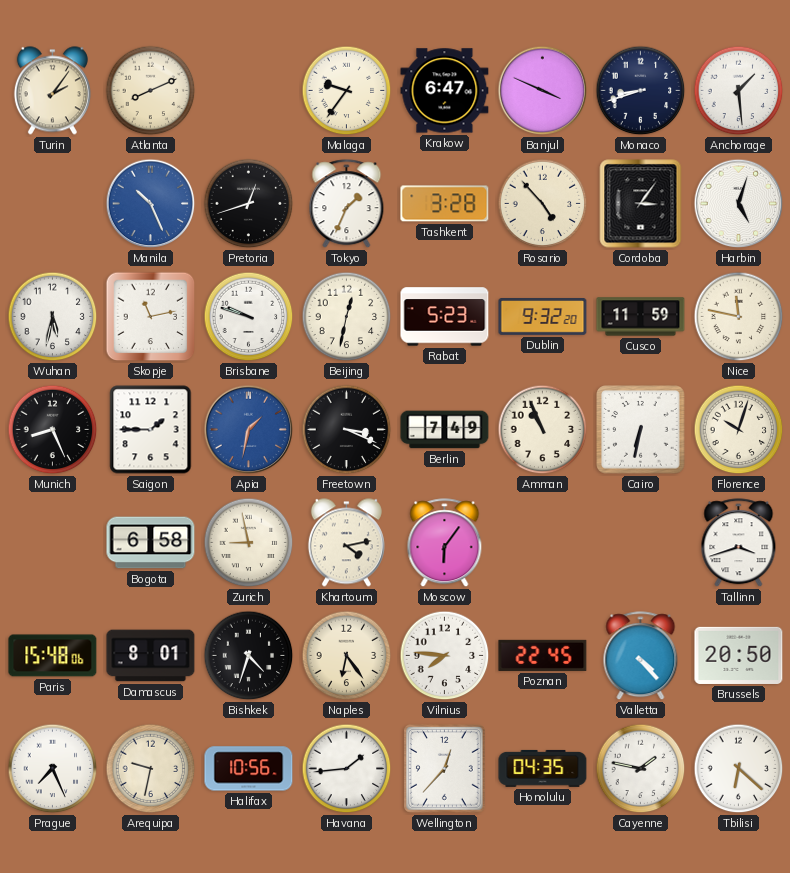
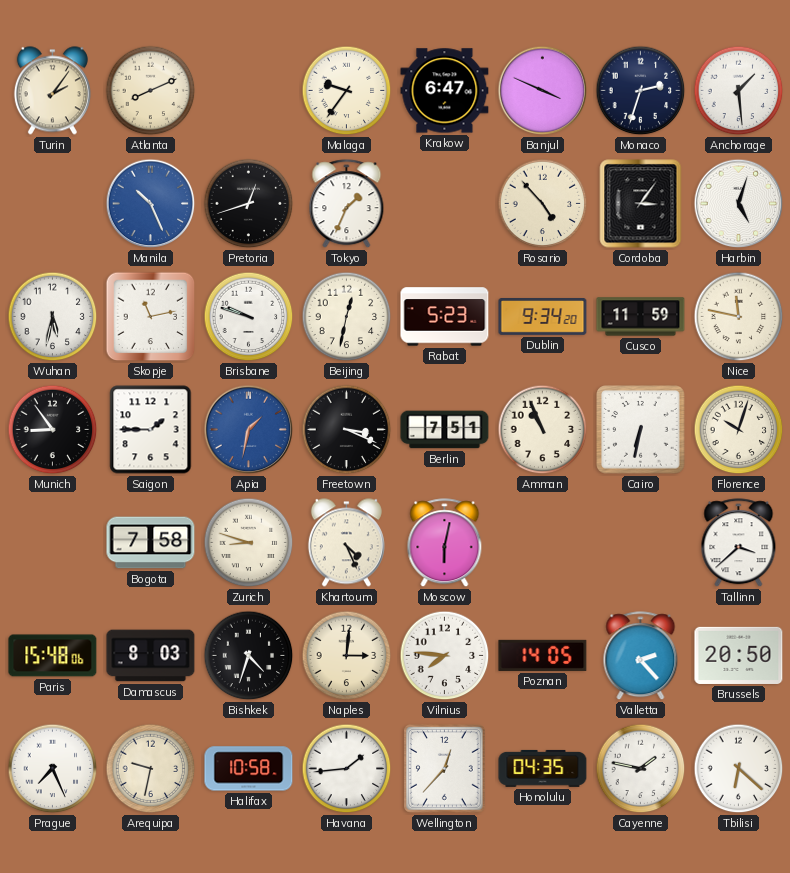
Monaco: 8:42 -> 2:33
Tashkent: 3:28 -> none
Dublin: 9:32 -> 9:34
Munich: 8:26 -> 8:54
Berlin: 7:49 -> 7:51
Bogota: 6:58 -> 7:58
Zurich: 8:58 -> 8:48
Khartoum: 4:13 -> 4:26
Moscow: 6:06 -> 6:02
Tallinn: 3:42 -> 3:38
Damascus: 8:01 -> 8:03
Naples: 6:24 -> 3:01
Poznan: 22:45 -> 14:05
Valletta: 4:23 -> 2:23
Halifax: 10:56 -> 10:58
